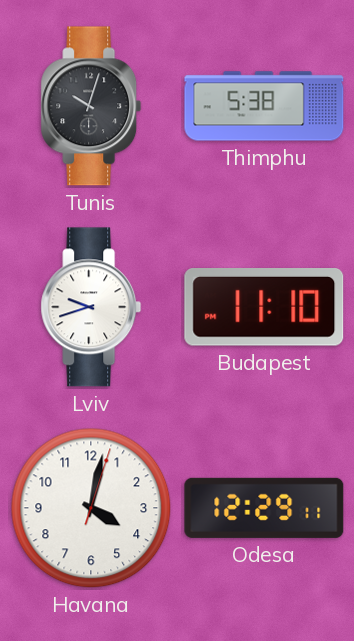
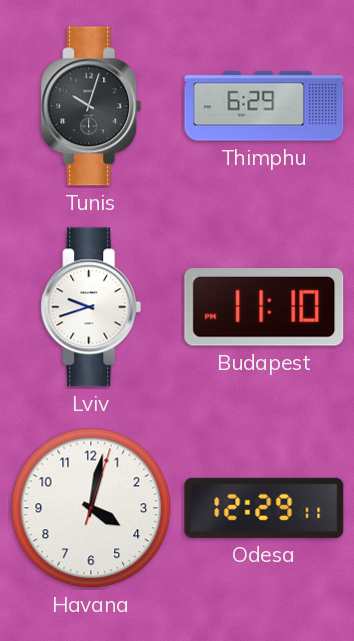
Thimphu: 5:38 -> 6:29
